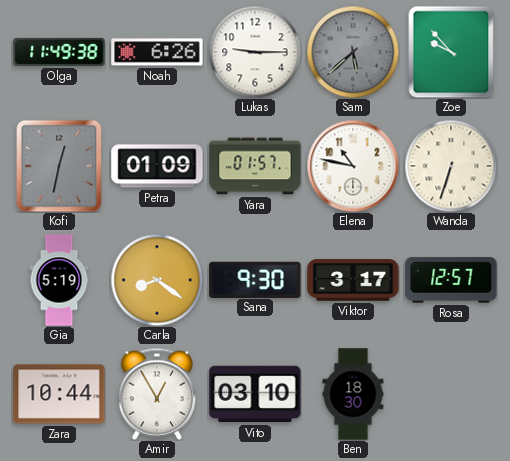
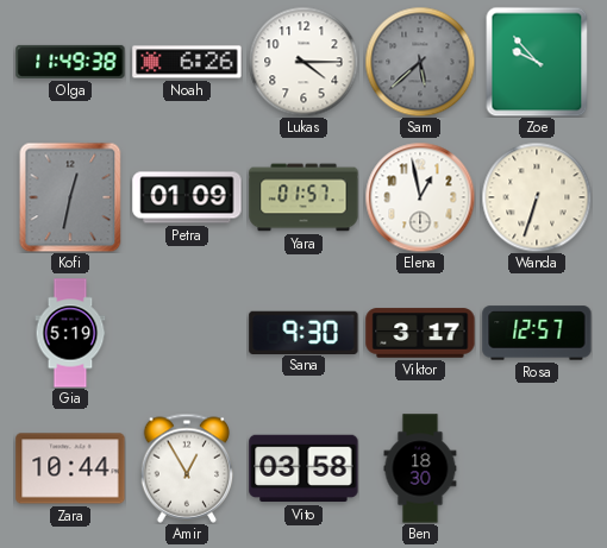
Lukas: 9:15 -> 4:15
Elena: 10:47 -> 12:58
Carla: 8:21 -> none
Vito: 03:10 -> 03:58
